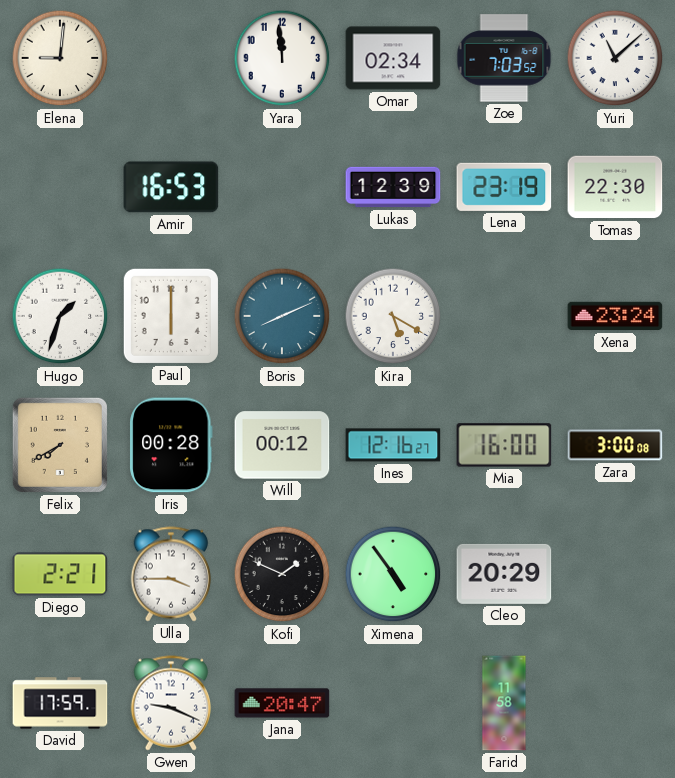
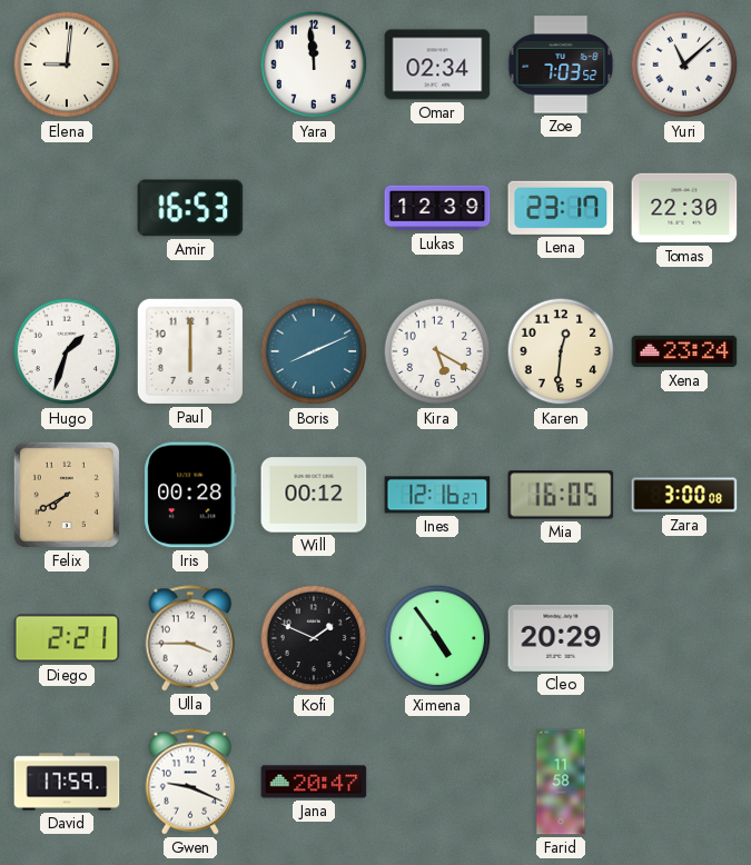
Lena: 23:19 -> 23:17
Karen: none -> 12:31
Mia: 16:00 -> 16:05
